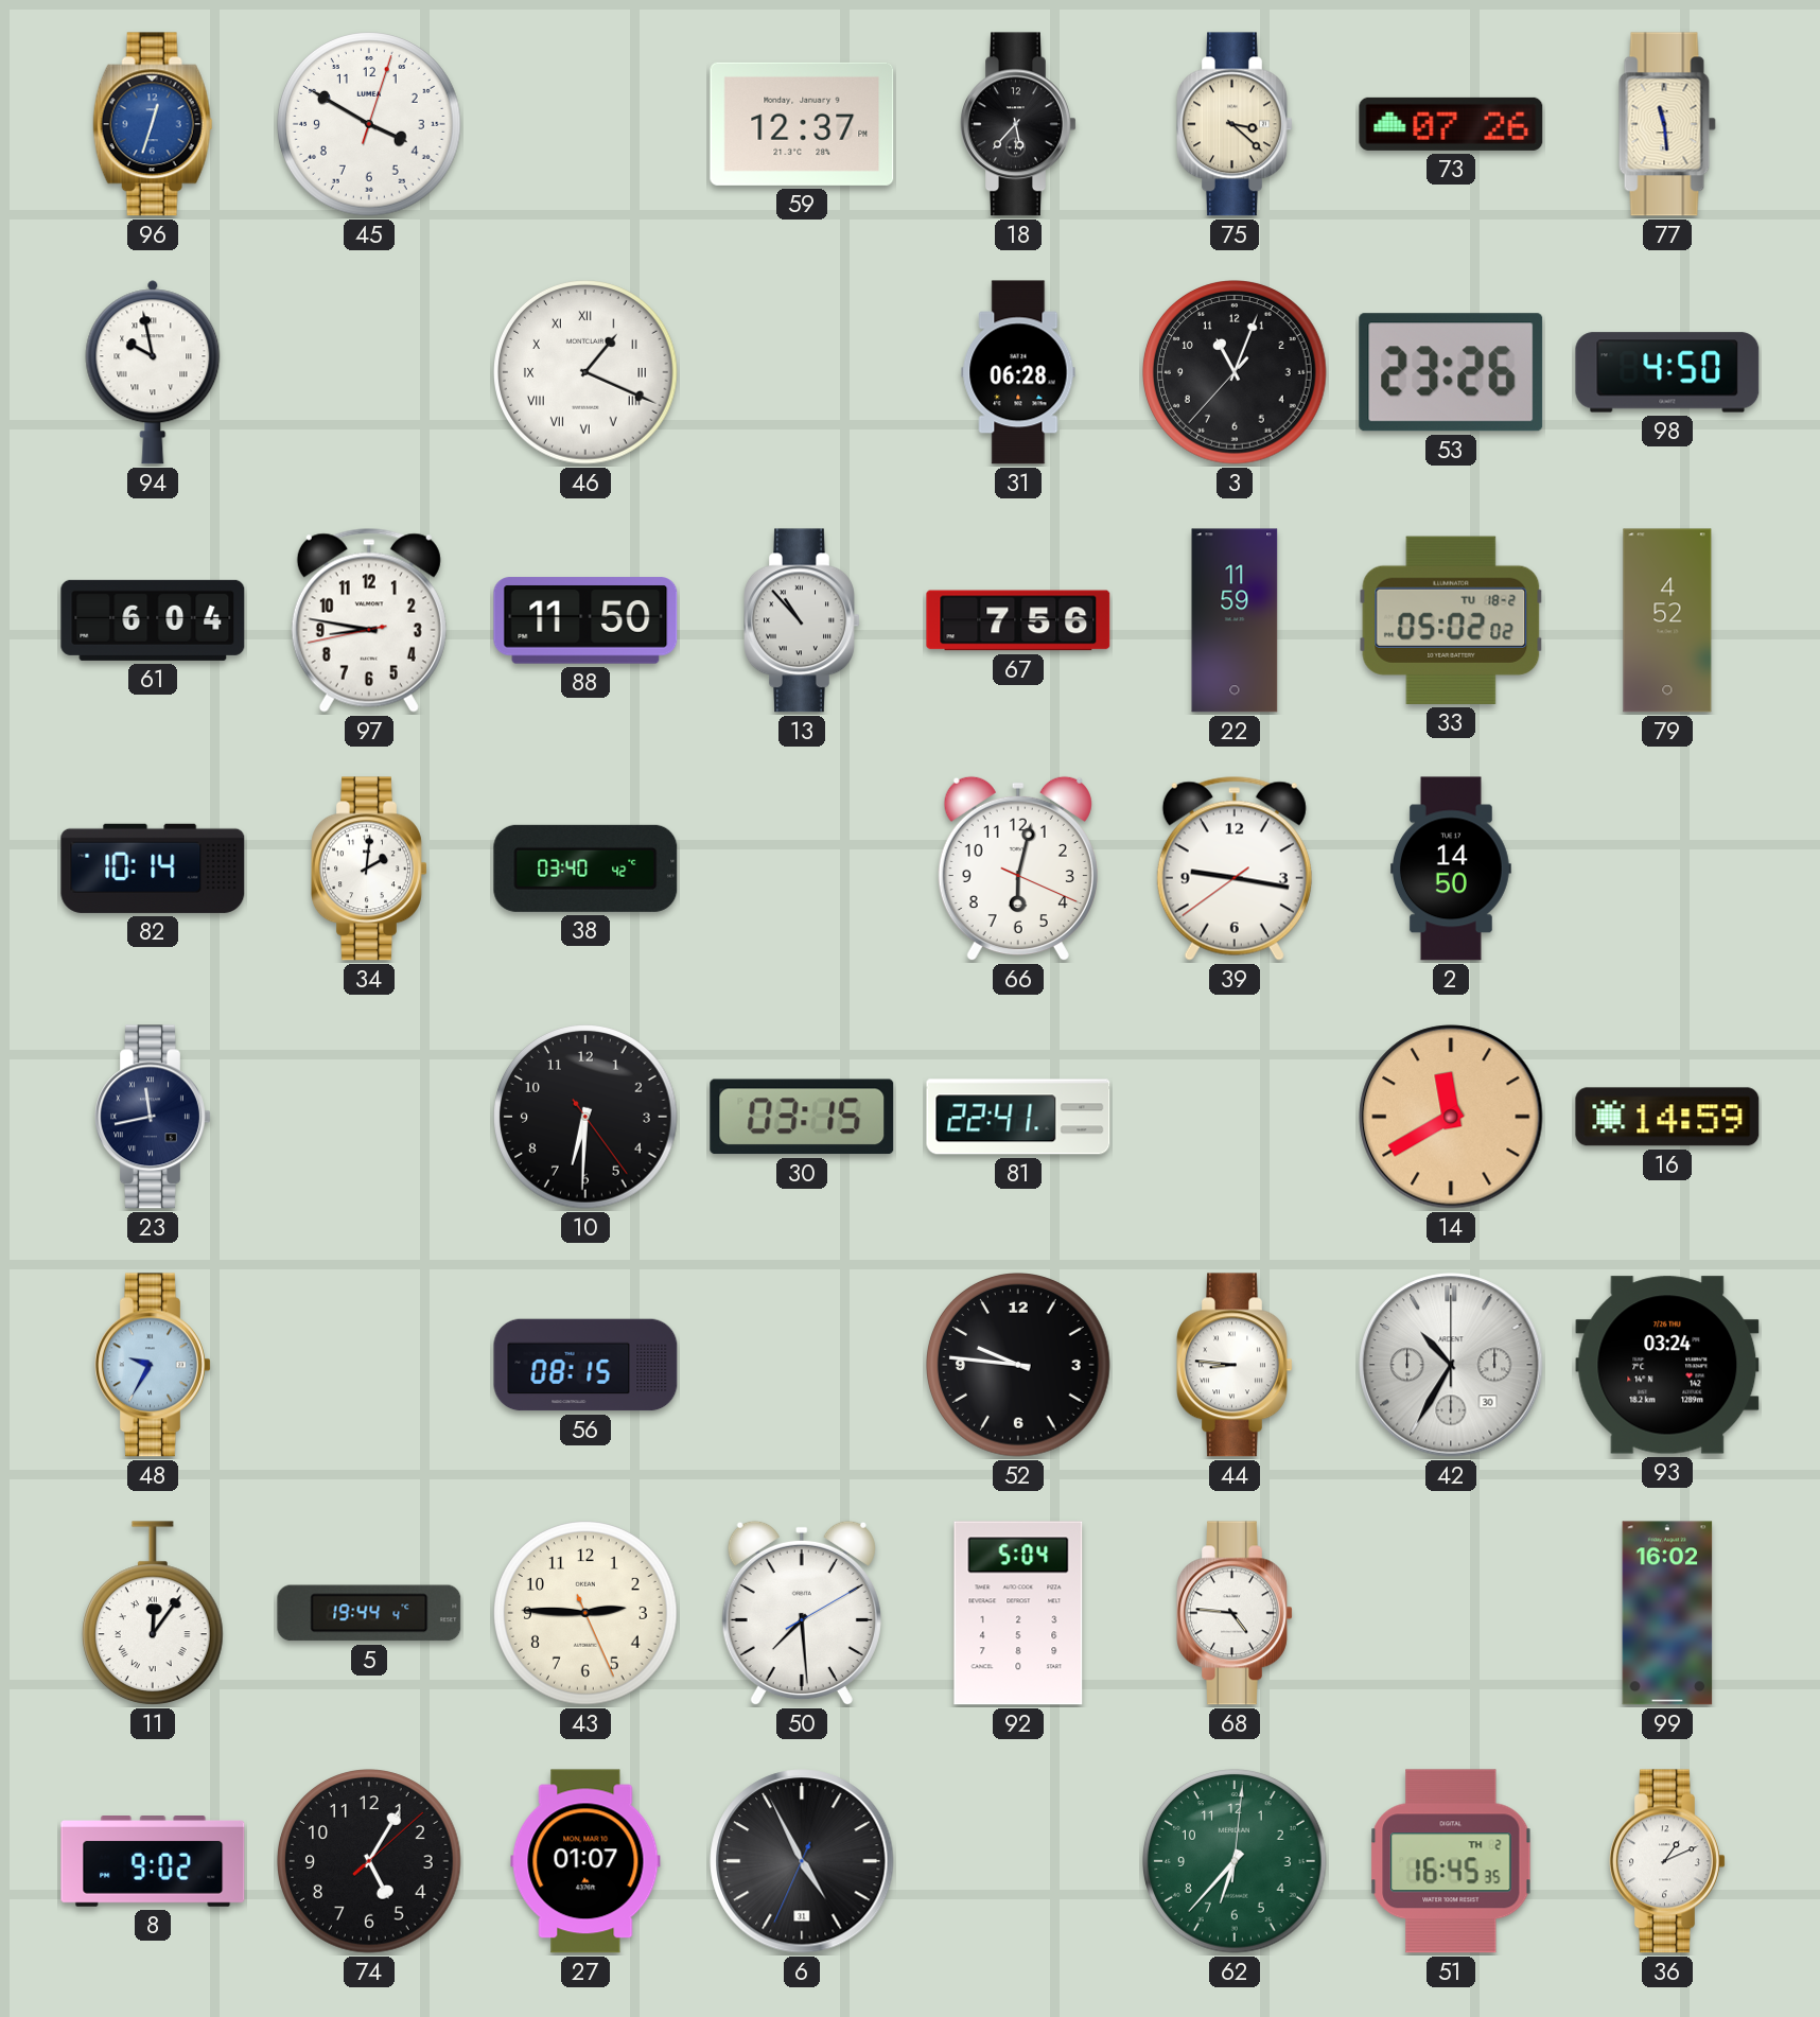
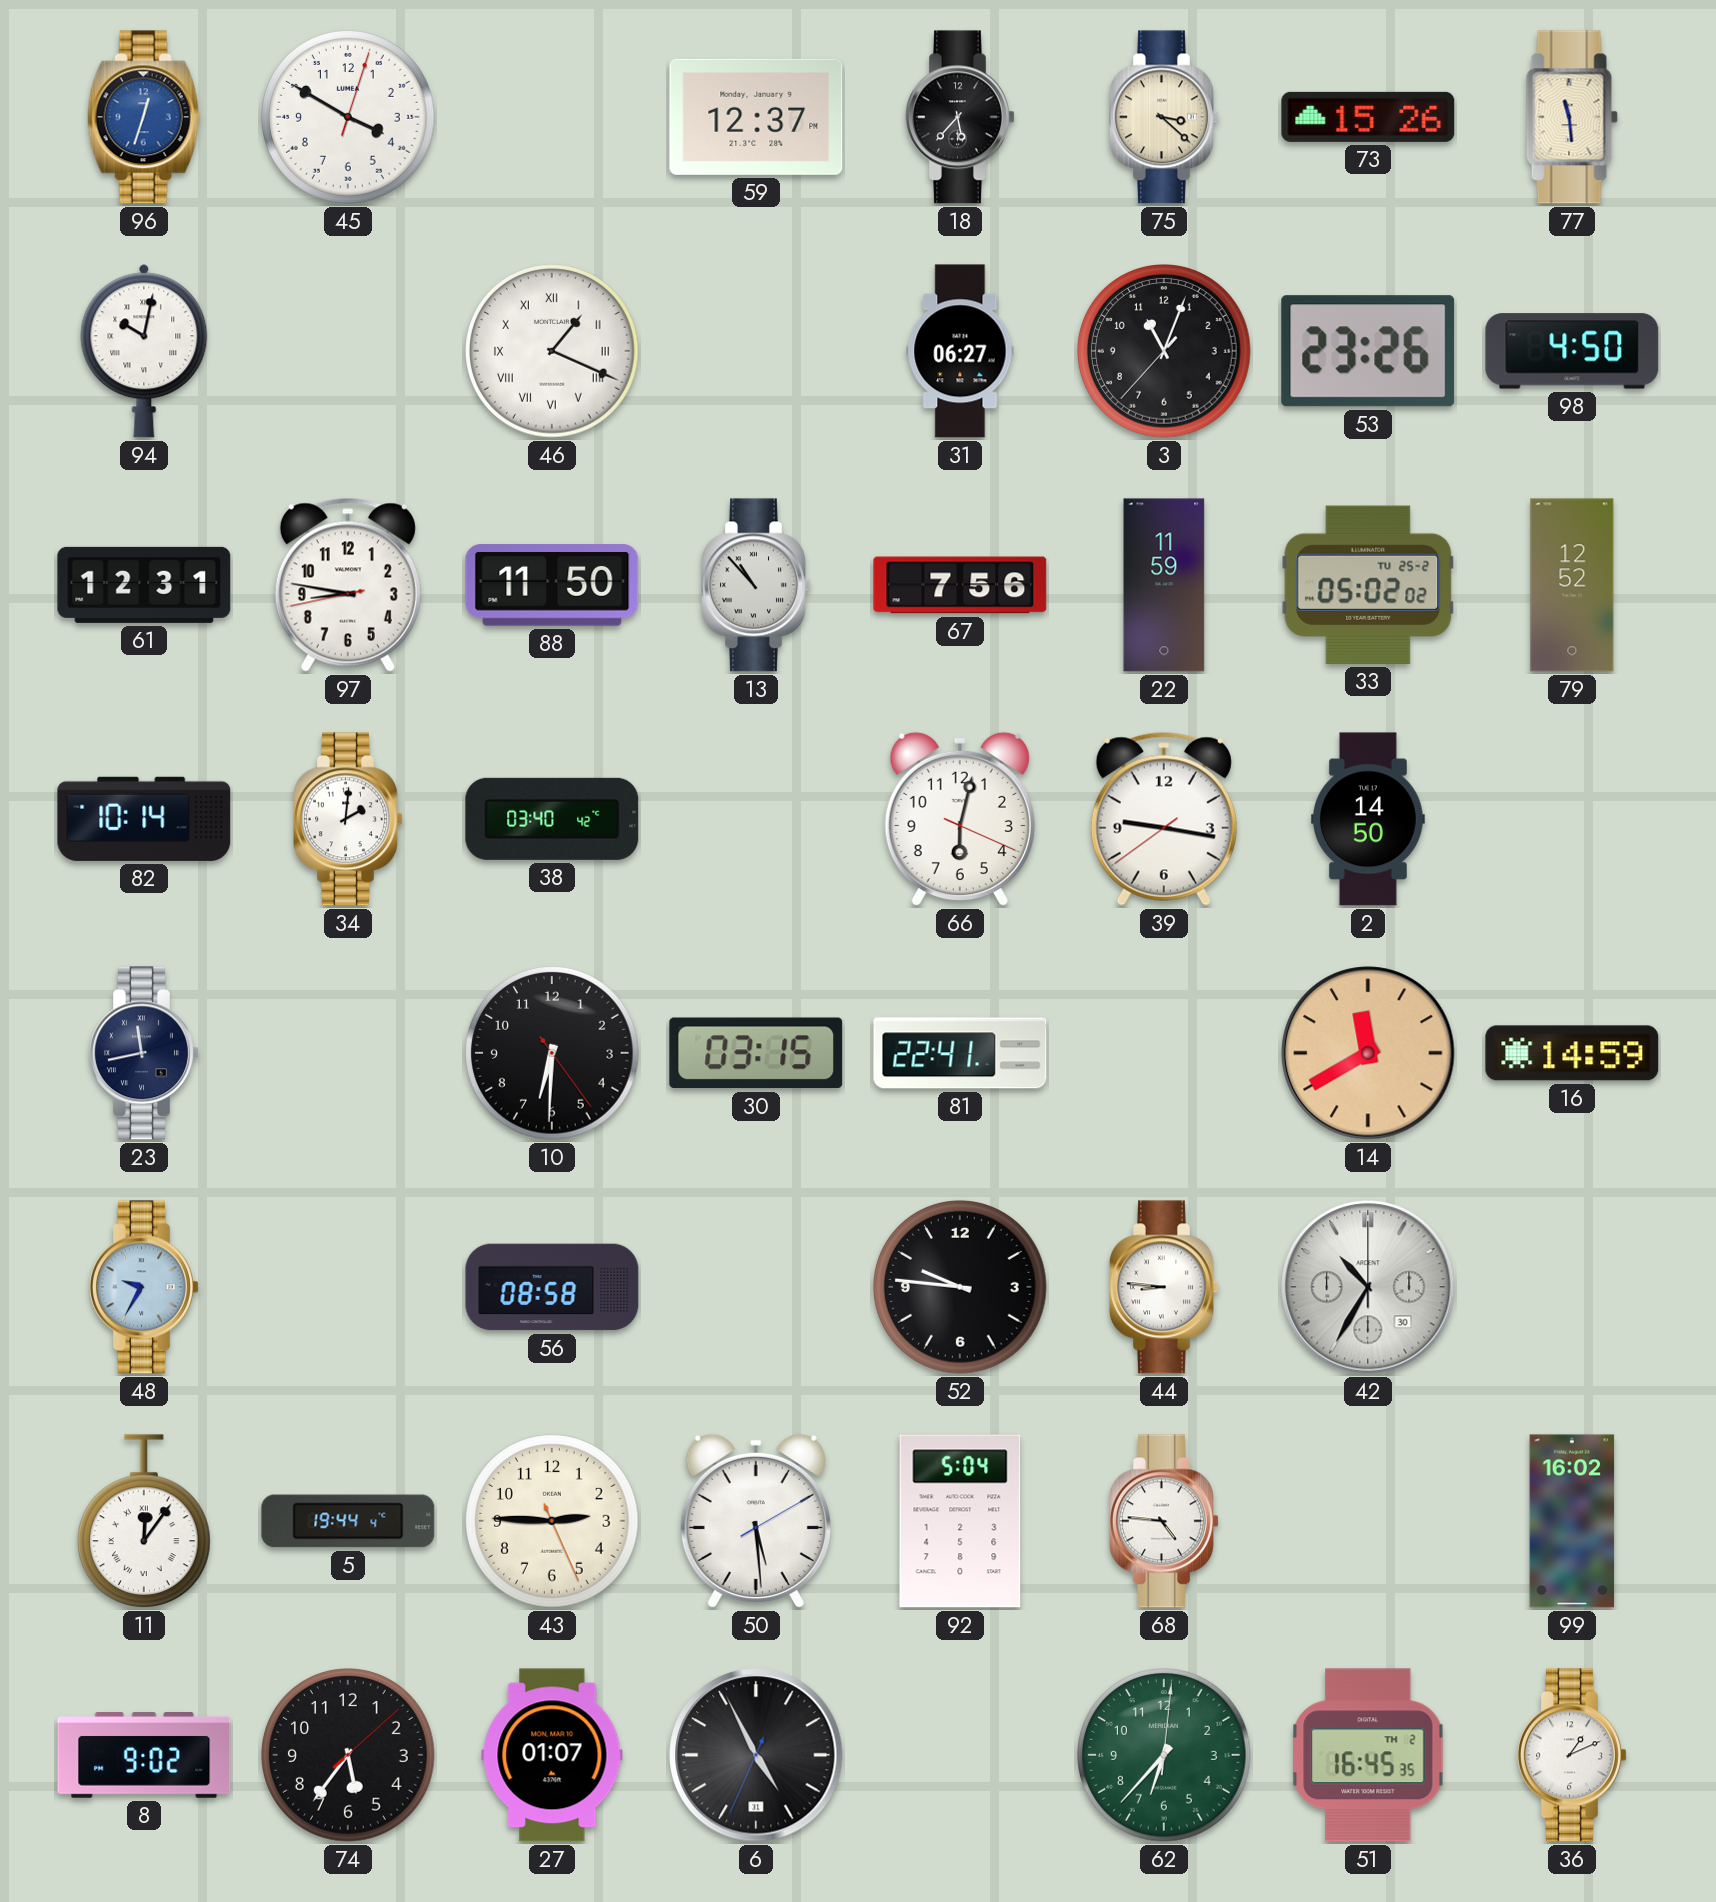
73: 07:26 -> 15:26
94: 9:58 -> 10:02
31: 06:28 -> 06:27
61: 6:04 -> 12:31
33 date: TU 18-2 -> TU 25-2
79: 4:52 -> 12:52
56: 08:15 -> 08:58
93: 03:24 -> none
50: 7:29 -> 5:29
74: 5:05 -> 5:36
